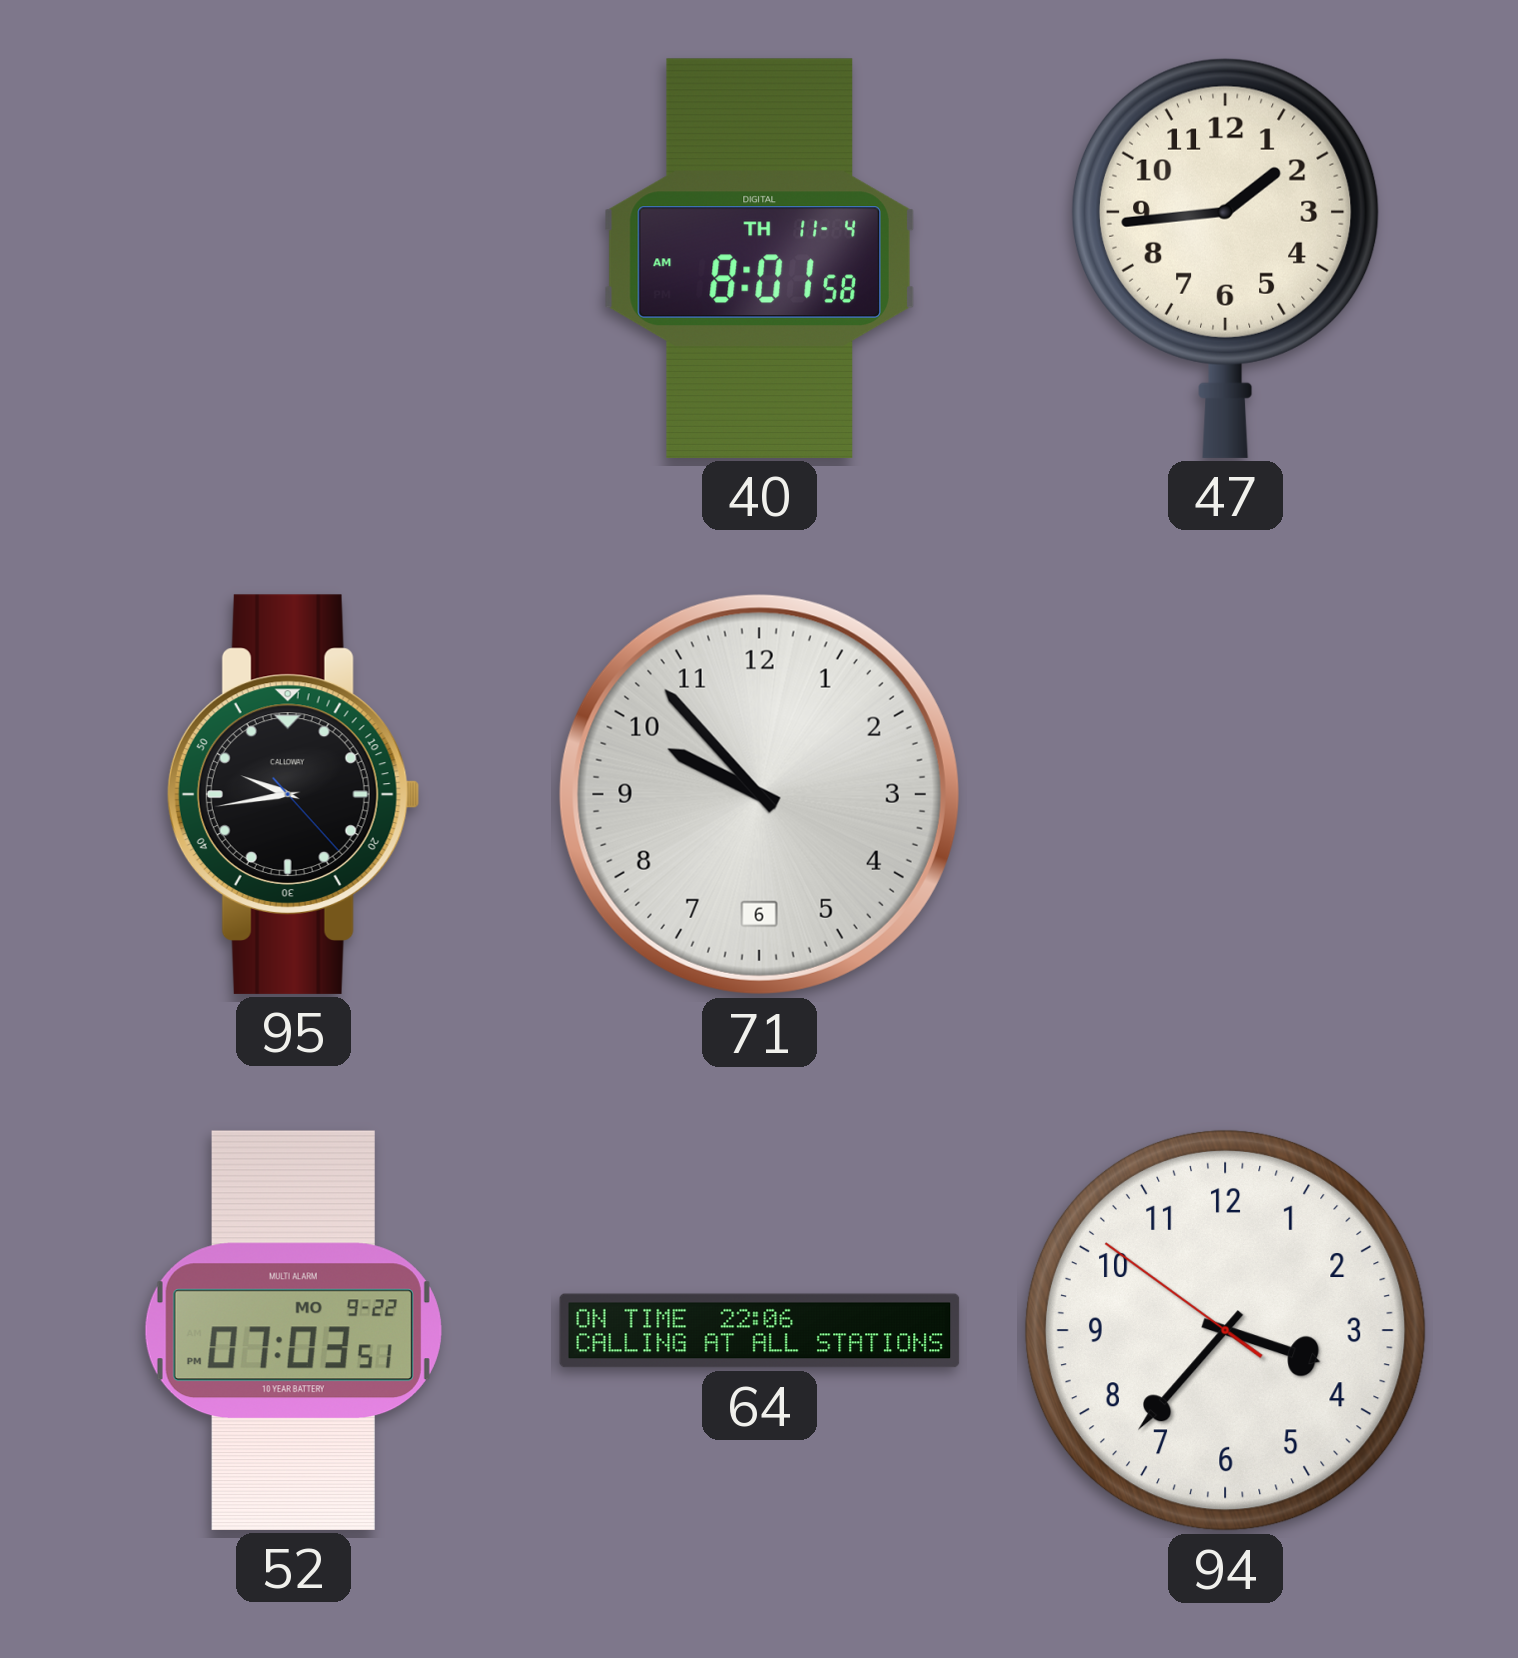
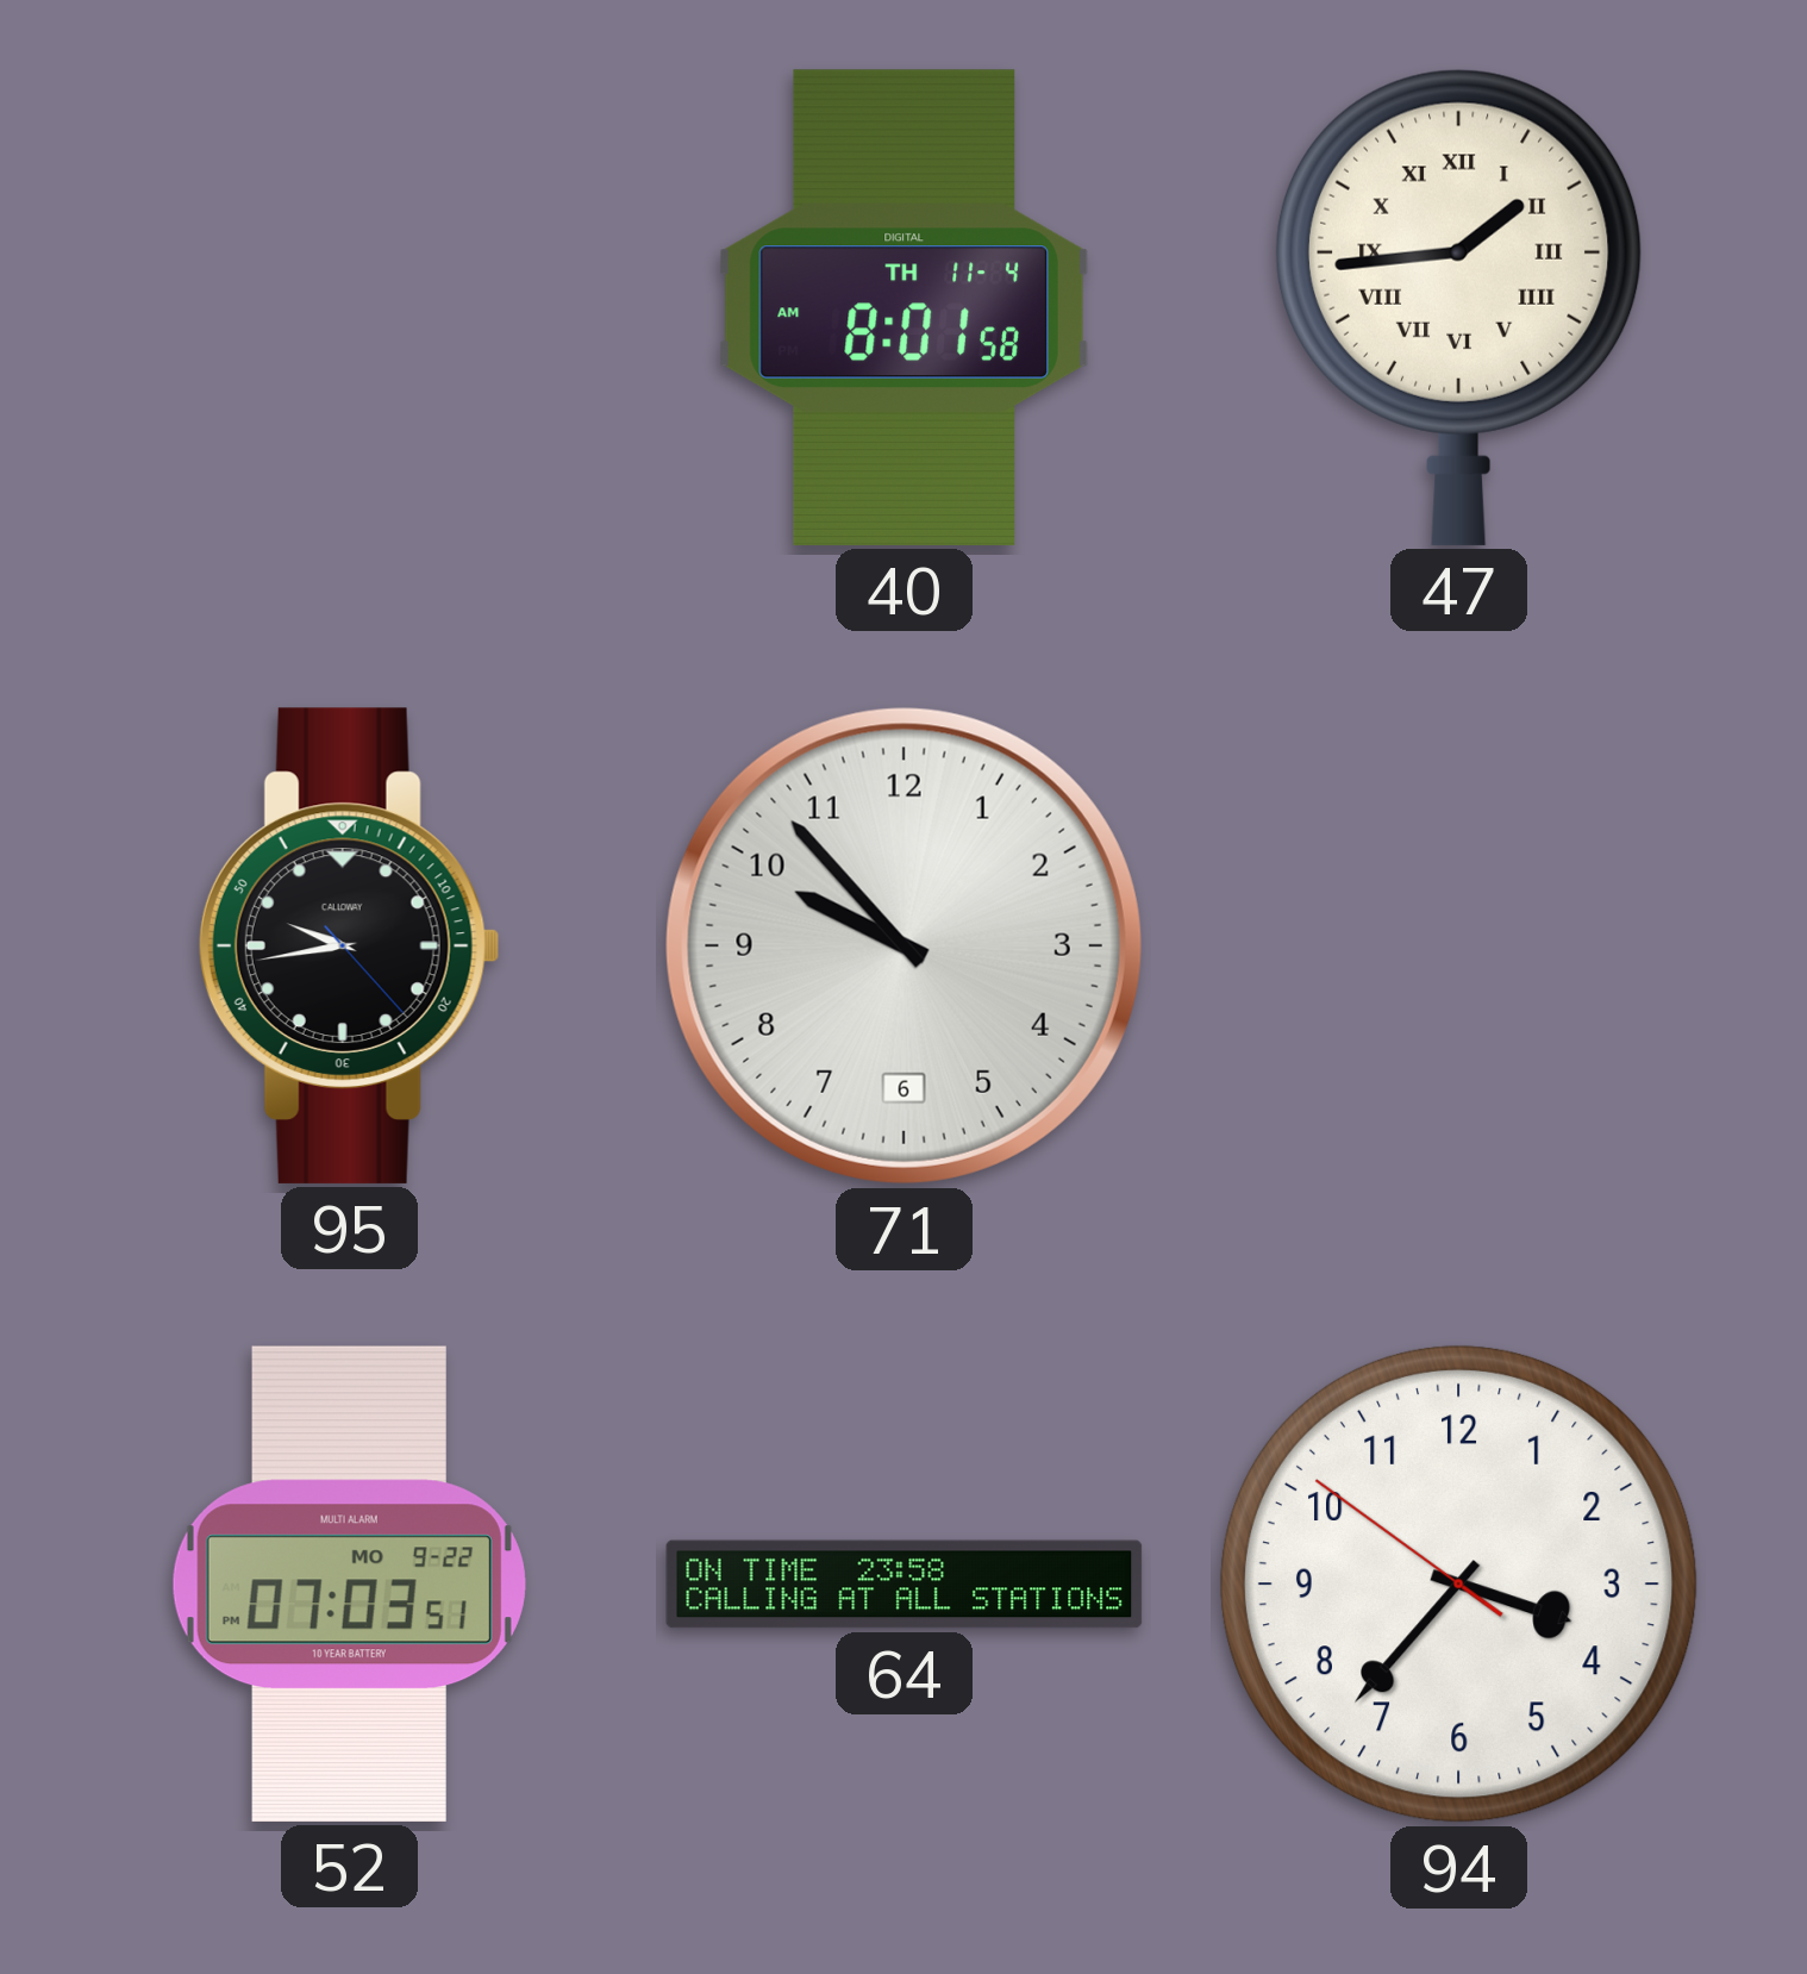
47 numerals: Arabic -> Roman
64: 22:06 -> 23:58
